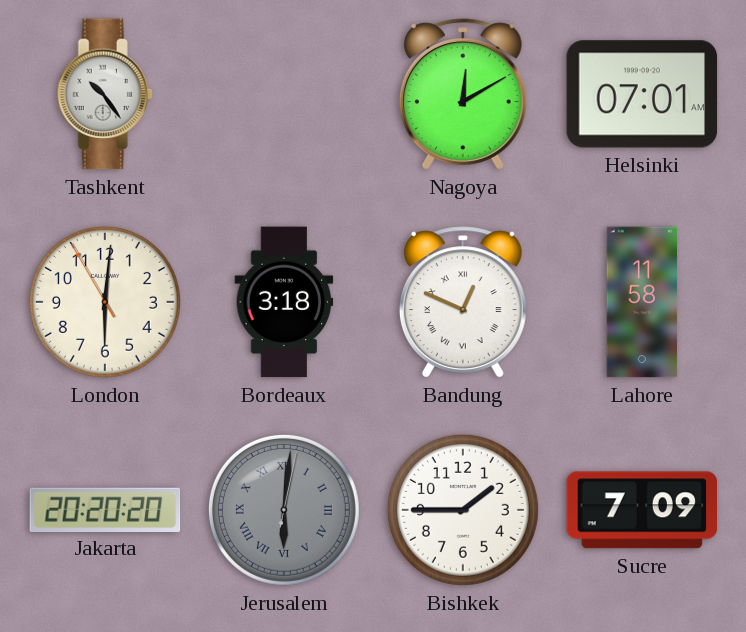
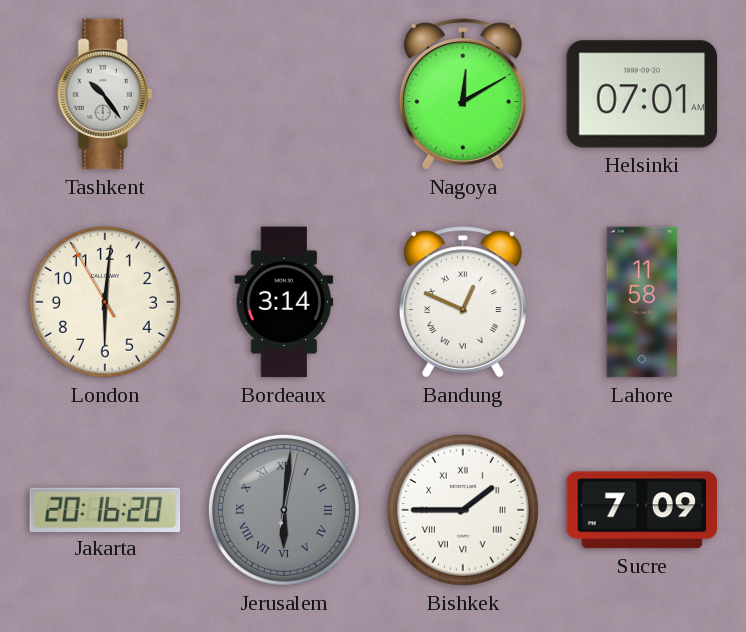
Bordeaux: 3:18 -> 3:14
Jakarta: 20:20 -> 20:16
Bishkek numerals: Arabic -> Roman
